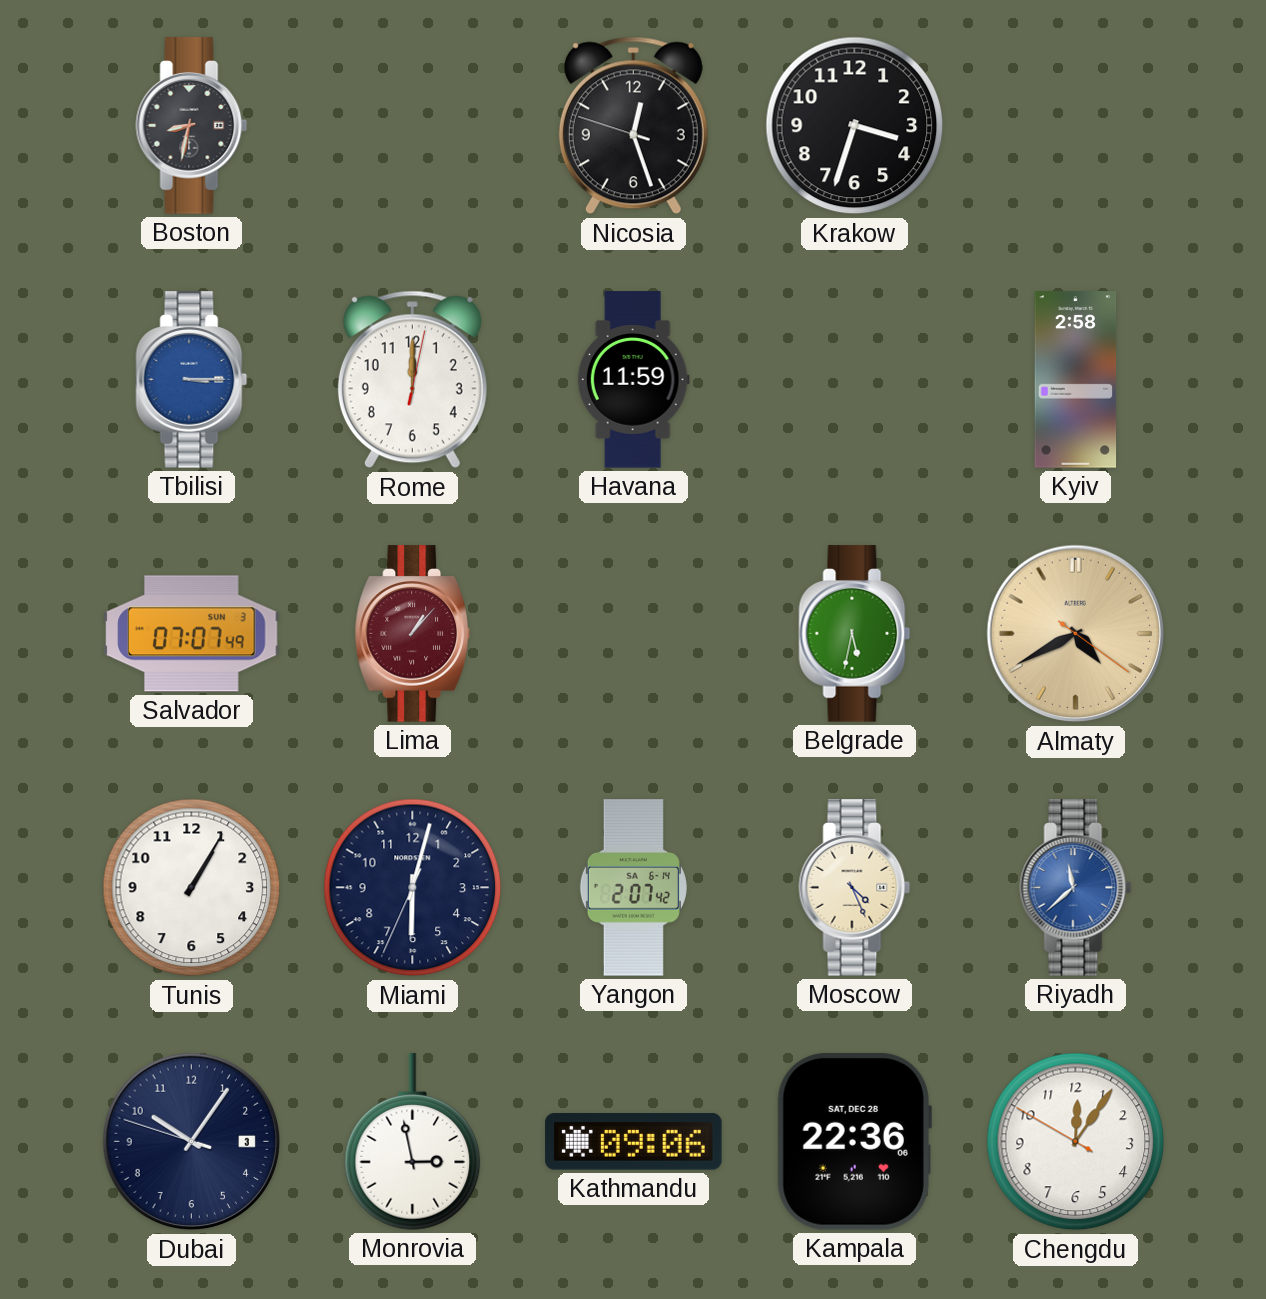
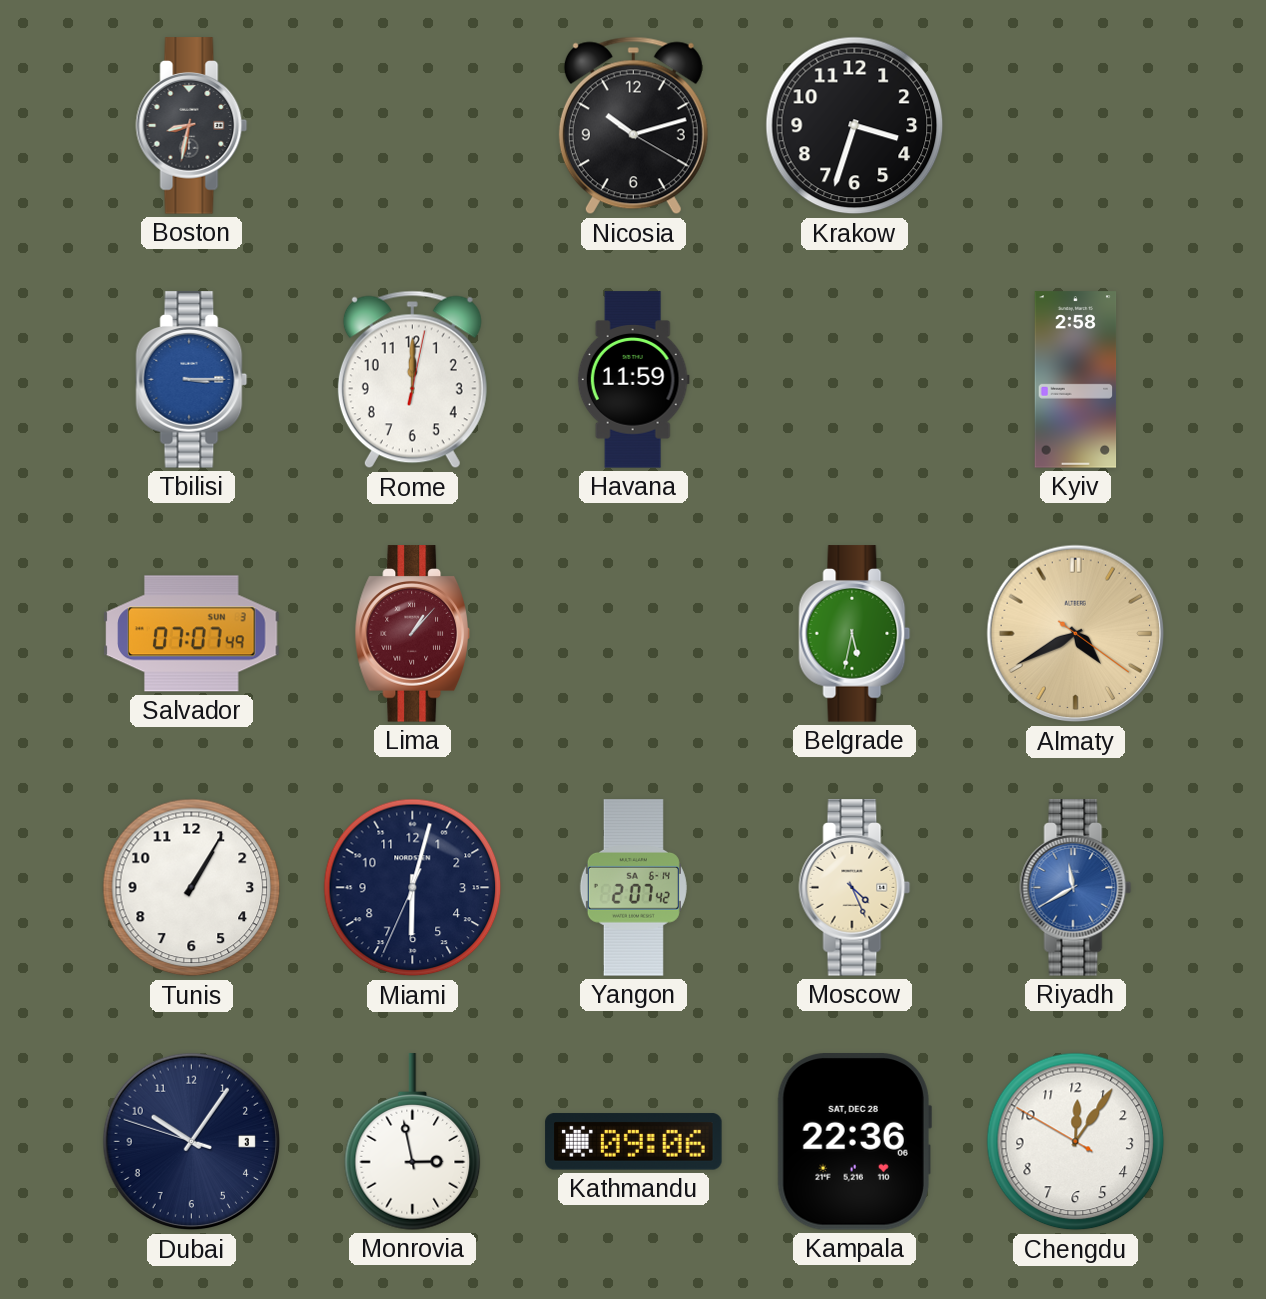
Nicosia: 12:26 -> 10:12
Riyadh: 11:38 -> 11:40
